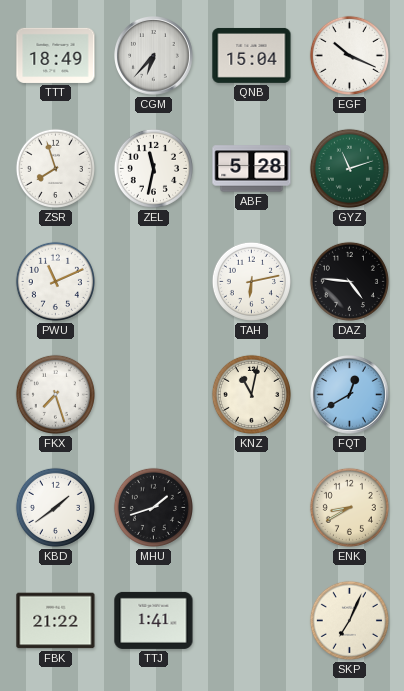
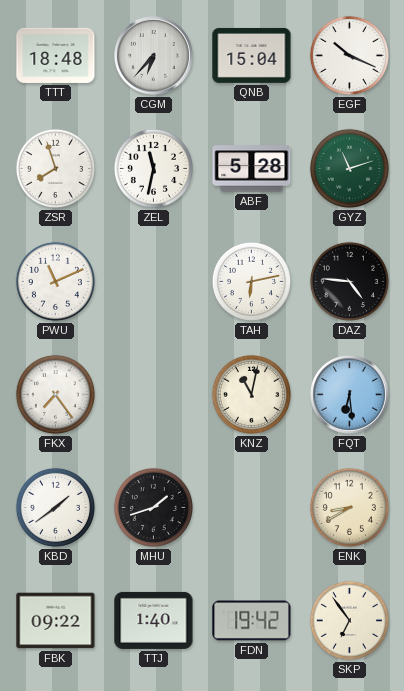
TTT: 18:49 -> 18:48
FKX: 7:27 -> 7:24
FQT: 12:40 -> 6:29
FBK: 21:22 -> 09:22
TTJ: 1:41 -> 1:40
FDN: none -> 19:42
SKP: 7:04 -> 6:54
